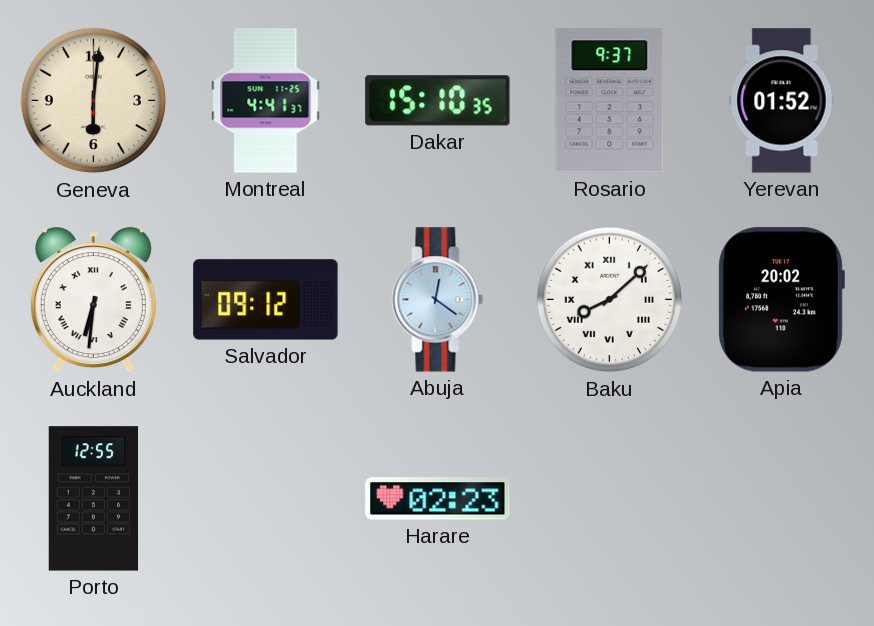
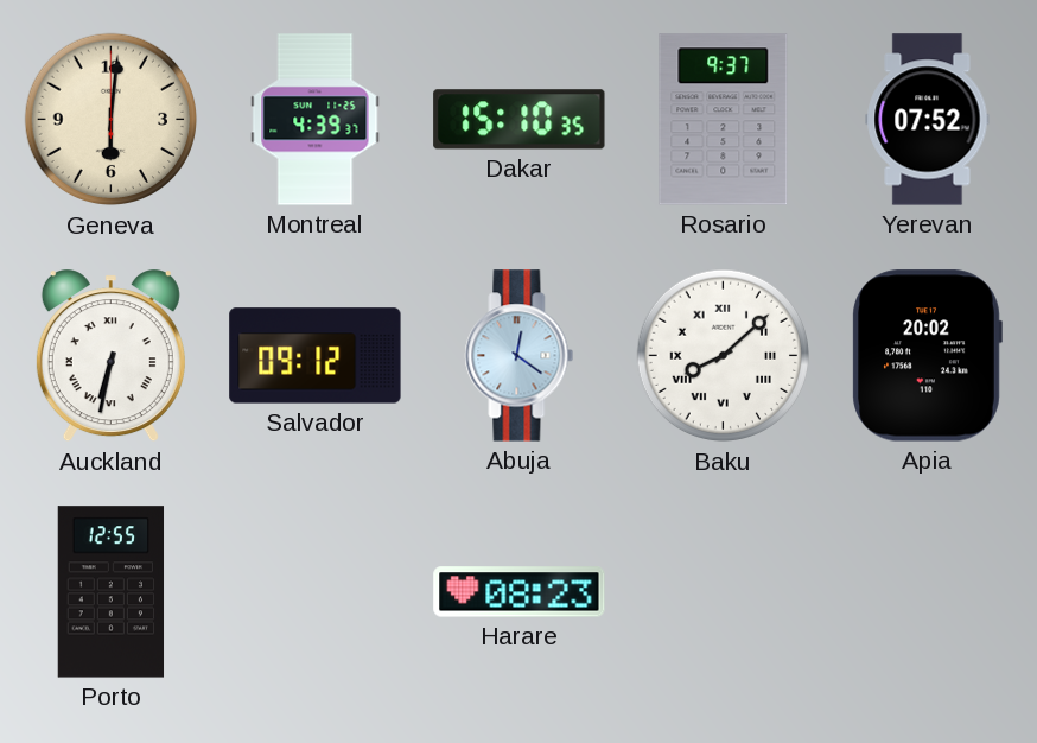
Montreal: 4:41 -> 4:39
Yerevan: 01:52 -> 07:52
Auckland: 6:31 -> 6:32
Harare: 02:23 -> 08:23
